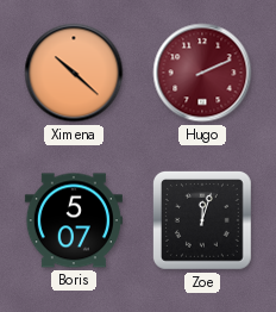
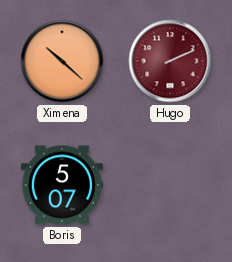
Zoe: 12:03 -> none
